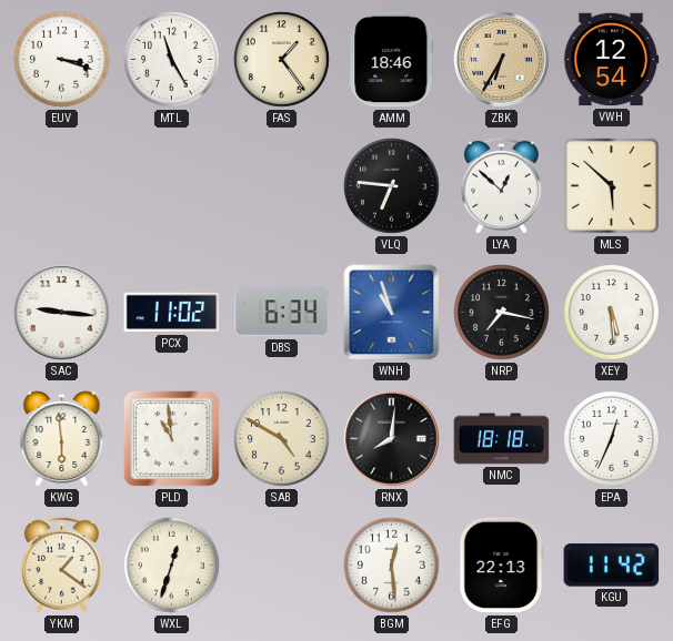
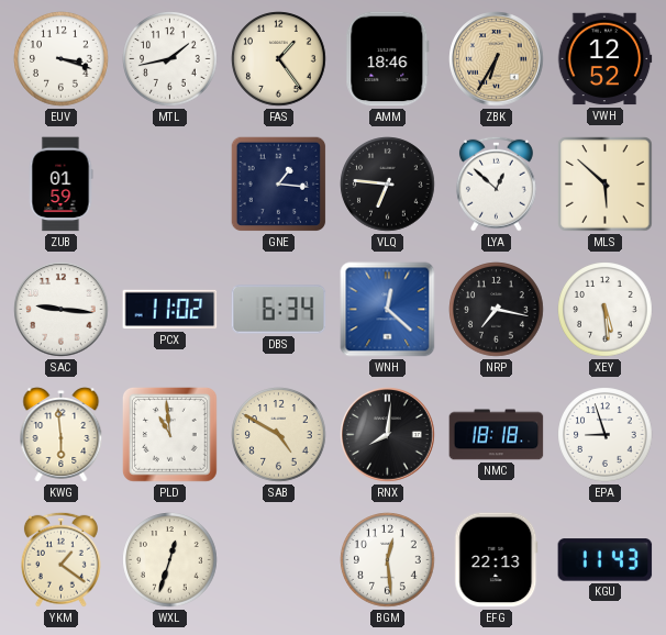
MTL: 11:25 -> 1:43
VWH: 12:54 -> 12:52
ZUB: none -> 01:59
GNE: none -> 1:16
WNH: 10:57 -> 12:22
EPA: 12:34 -> 8:57
KGU: 11:42 -> 11:43
